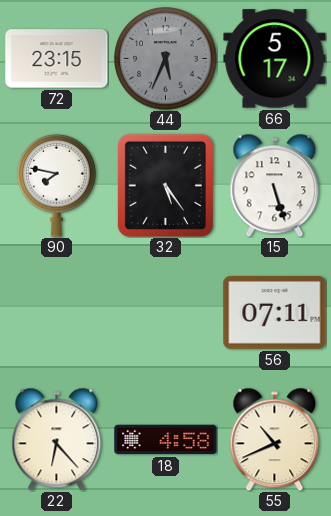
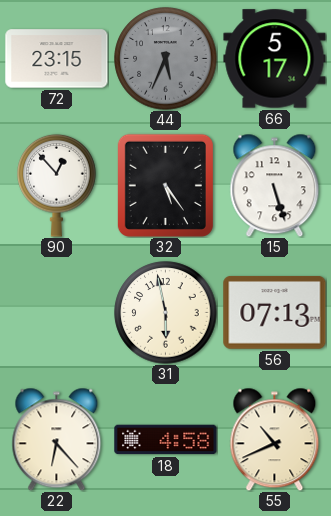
90: 7:47 -> 12:53
31: none -> 5:58
56: 07:11 -> 07:13
